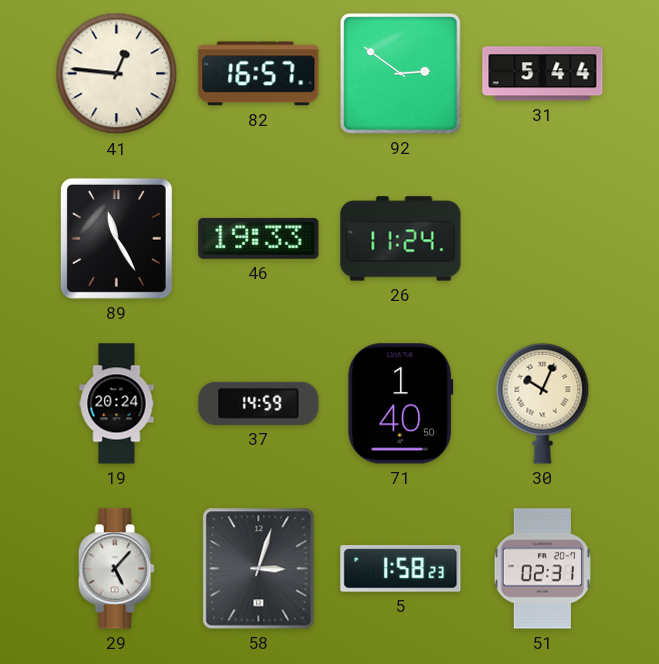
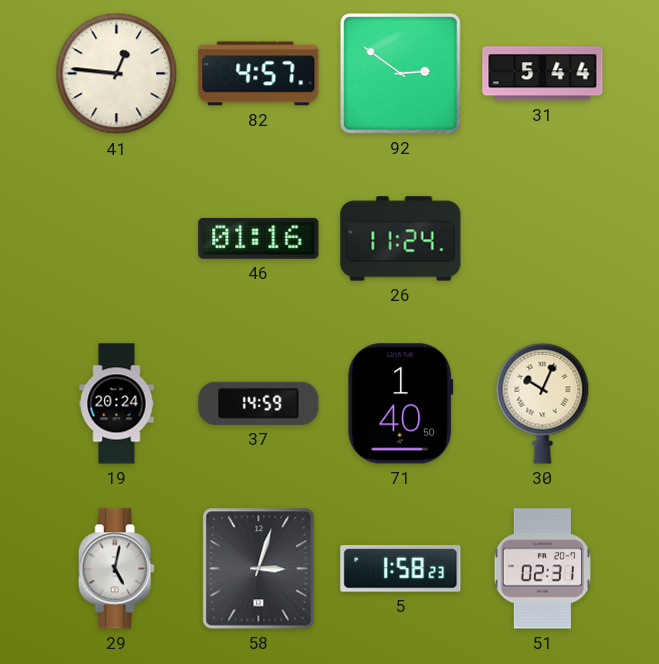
82: 16:57 -> 4:57
89: 11:25 -> none
46: 19:33 -> 01:16
29: 5:07 -> 5:02
